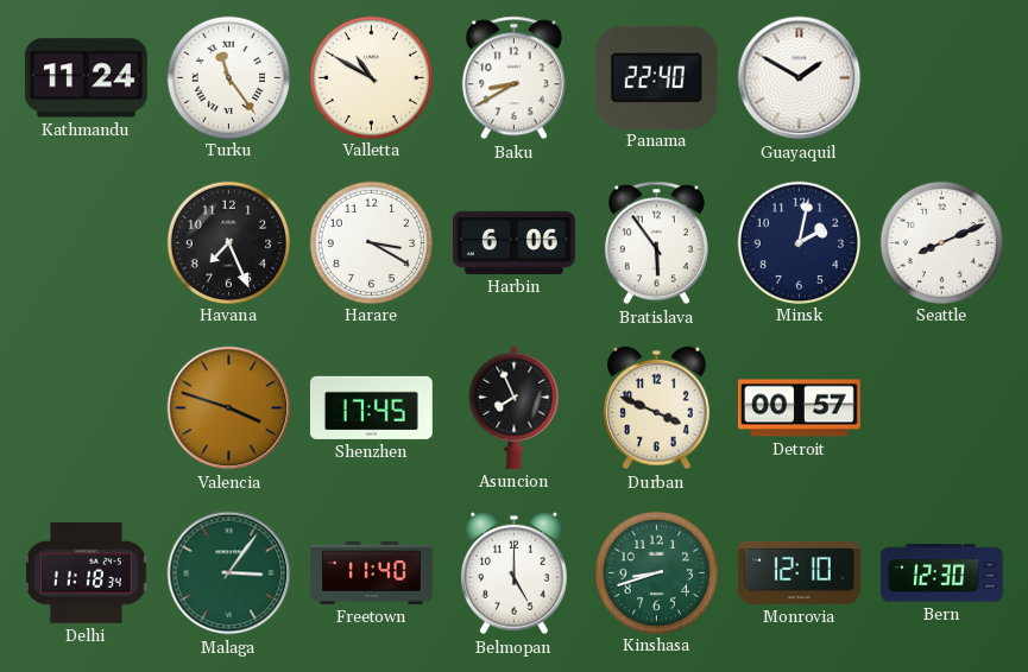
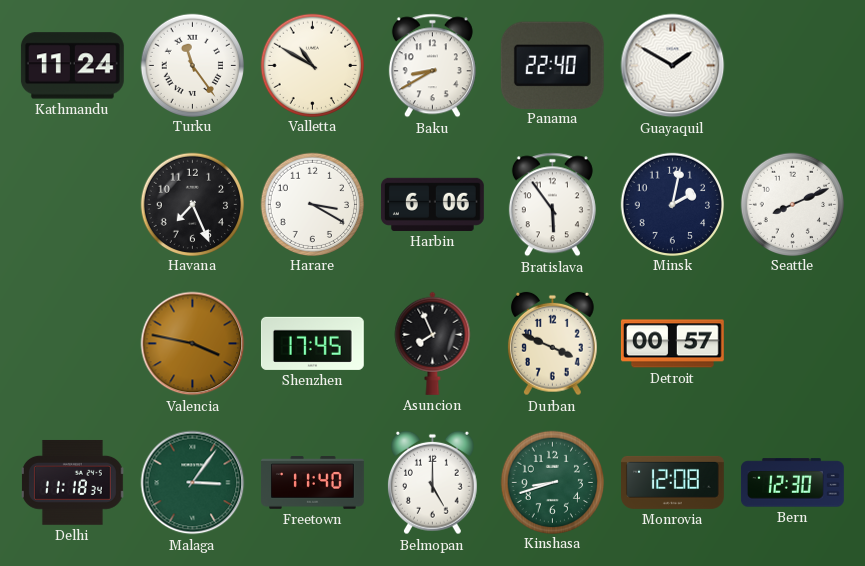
Valencia: 3:48 -> 3:47
Monrovia: 12:10 -> 12:08
